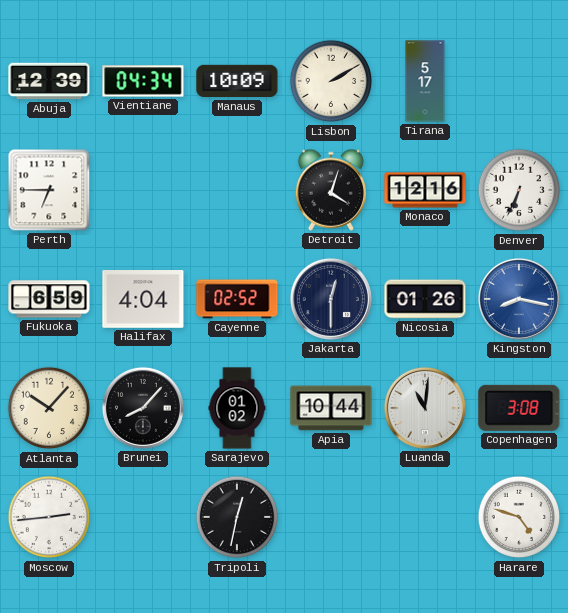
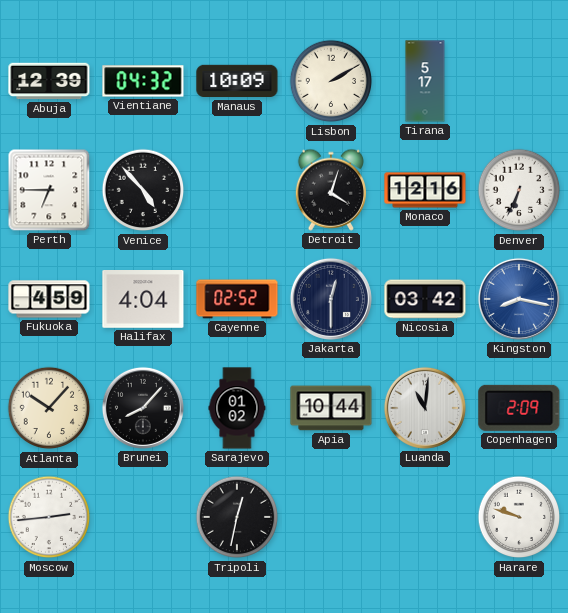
Vientiane: 04:34 -> 04:32
Venice: none -> 4:53
Fukuoka: 6:59 -> 4:59
Nicosia: 01:26 -> 03:42
Copenhagen: 3:08 -> 2:09
Harare: 4:48 -> 9:48
